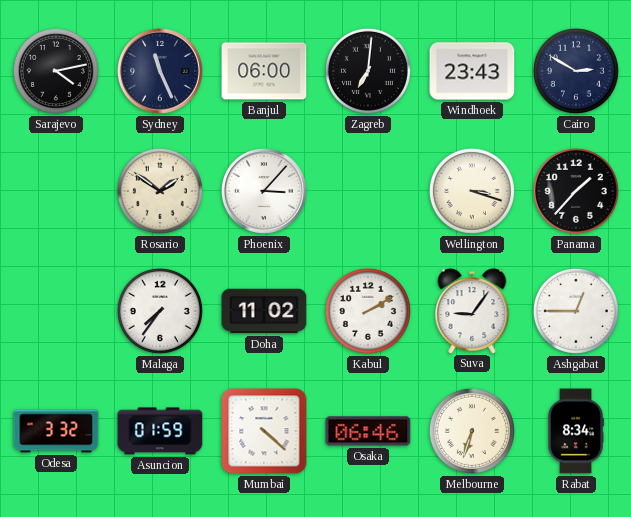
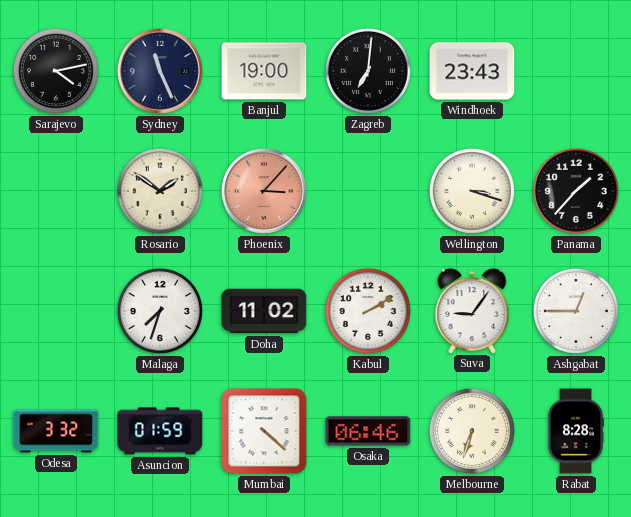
Banjul: 06:00 -> 19:00
Cairo: 2:50 -> none
Phoenix dial: white -> salmon
Malaga: 7:36 -> 7:33
Rabat: 8:34 -> 8:28
